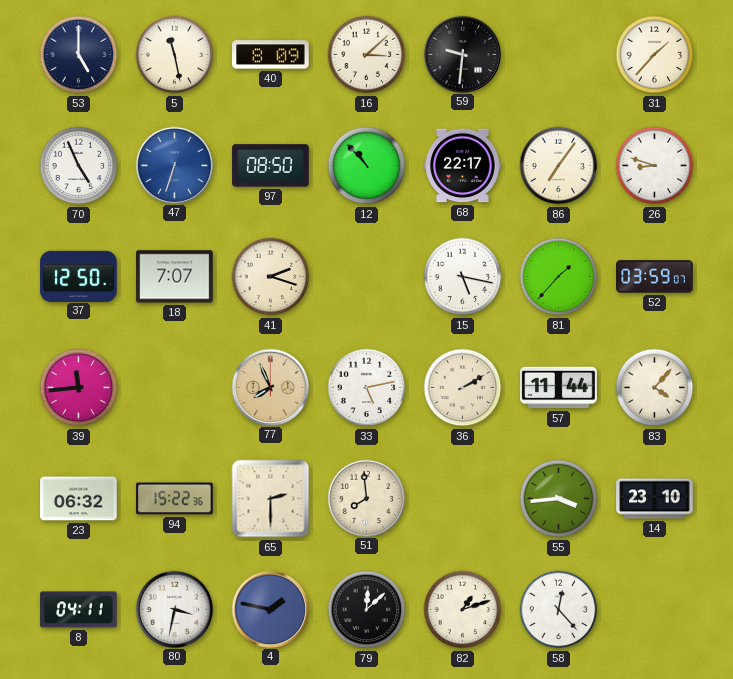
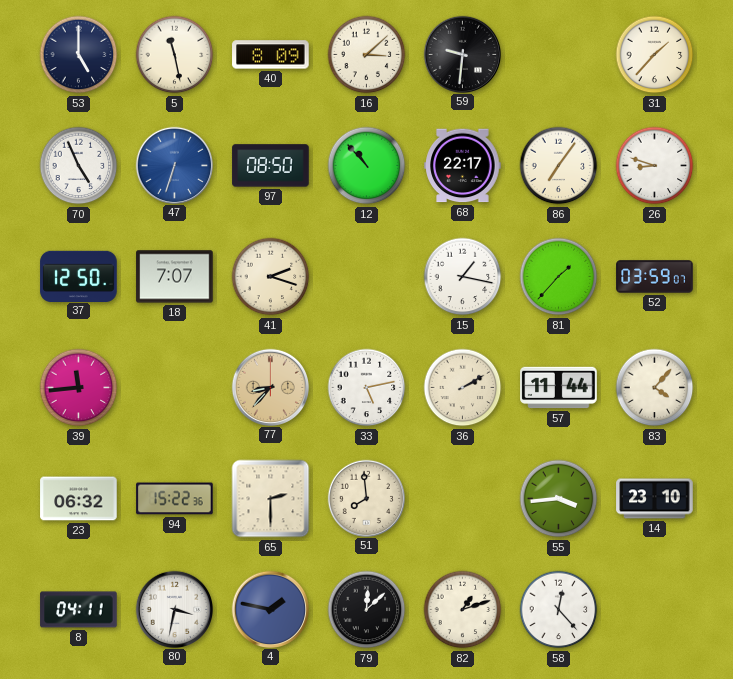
15: 5:17 -> 1:17
77: 7:56 -> 8:37
